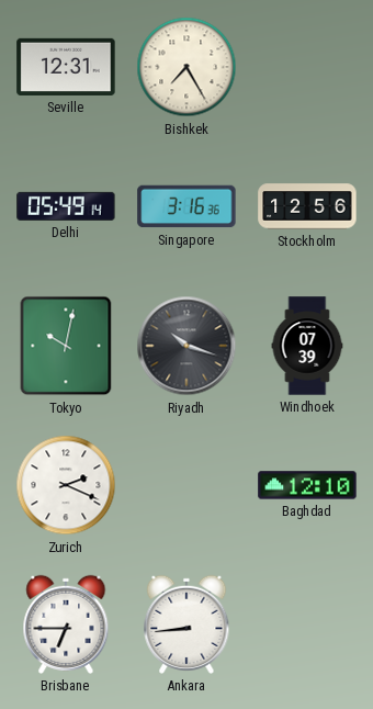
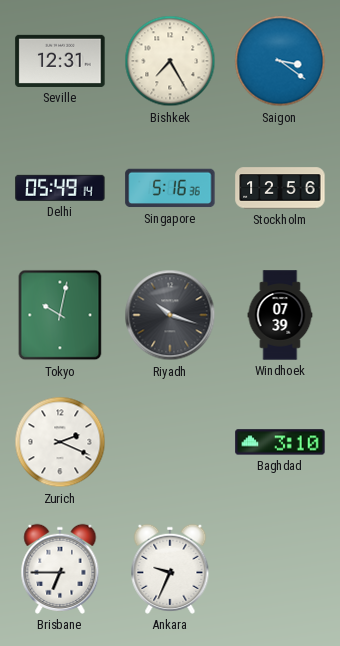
Saigon: none -> 3:21
Singapore: 3:16 -> 5:16
Baghdad: 12:10 -> 3:10
Ankara: 8:44 -> 9:34
